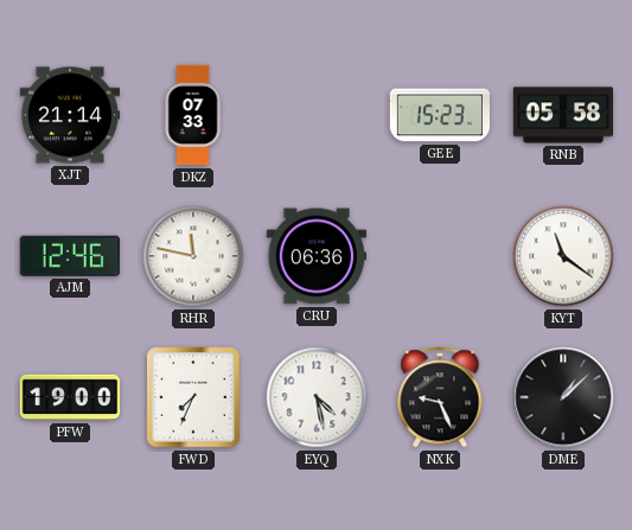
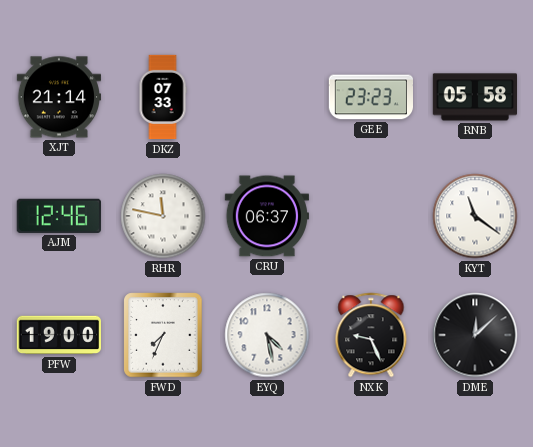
GEE: 15:23 -> 23:23
CRU: 06:36 -> 06:37
DME: 1:08 -> 12:08
